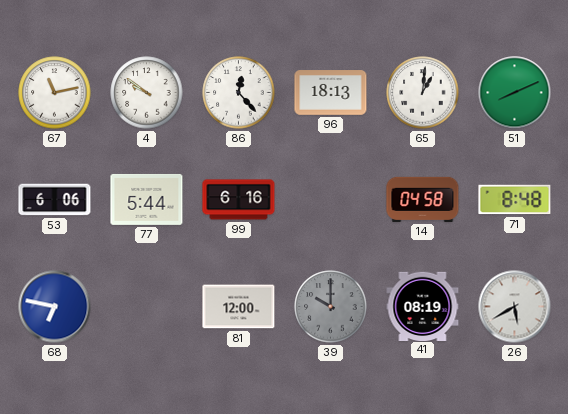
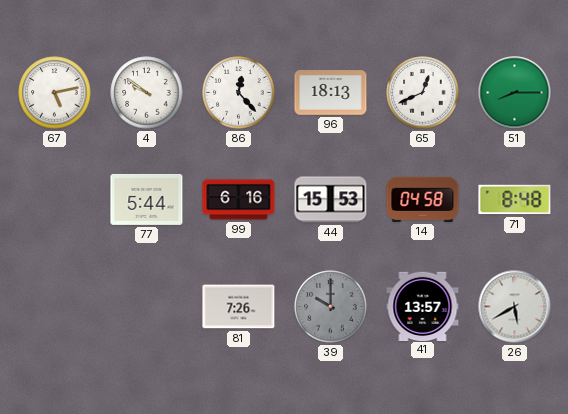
67: 11:13 -> 5:13
65: 1:01 -> 12:41
51: 8:11 -> 8:15
53: 6:06 -> none
44: none -> 15:53
68: 6:47 -> none
81: 12:00 -> 7:26
41: 08:19 -> 13:57
